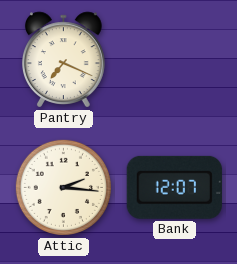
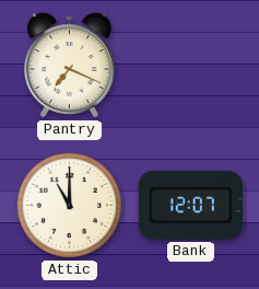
Attic: 2:16 -> 11:00
